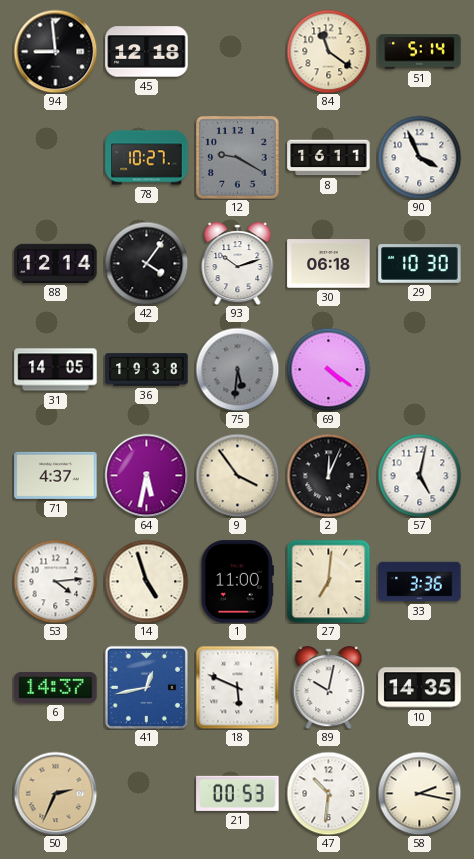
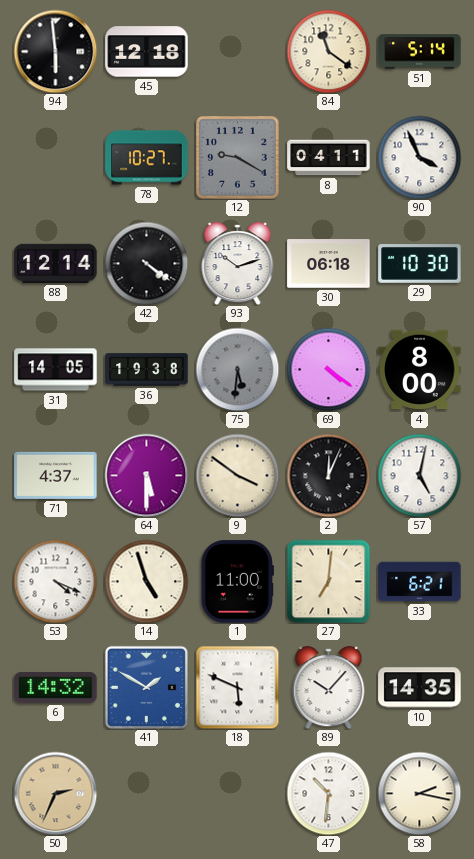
94: 8:59 -> 5:59
8: 16:11 -> 04:11
42: 4:06 -> 4:21
4: none -> 8:00
64: 5:32 -> 5:30
9: 3:54 -> 3:51
53: 4:14 -> 4:19
33: 3:36 -> 6:21
6: 14:37 -> 14:32
41: 12:43 -> 1:50
89: 10:02 -> 10:07
21: 00:53 -> none
